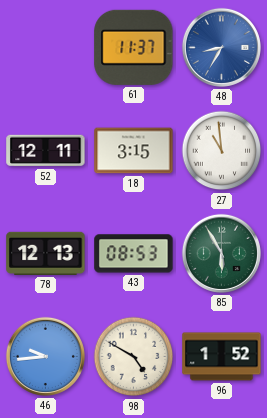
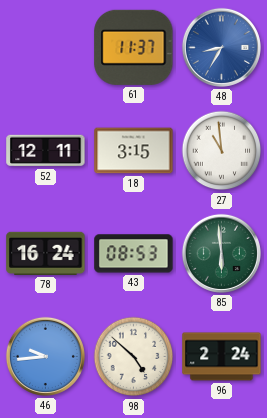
78: 12:13 -> 16:24
85: 5:55 -> 5:59
98: 4:50 -> 4:52
96: 1:52 -> 2:24
